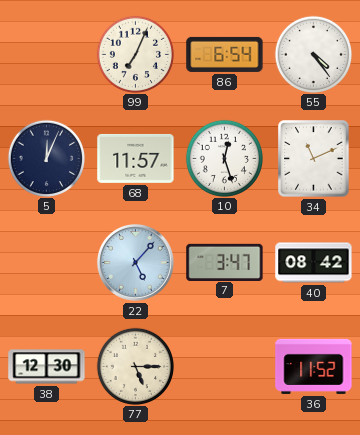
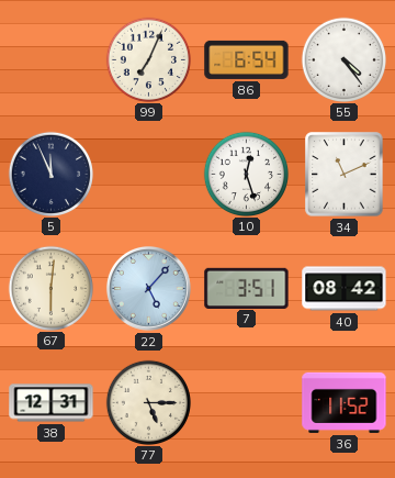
5: 12:04 -> 11:56
68: 11:57 -> none
67: none -> 6:01
7: 3:47 -> 3:51
38: 12:30 -> 12:31
